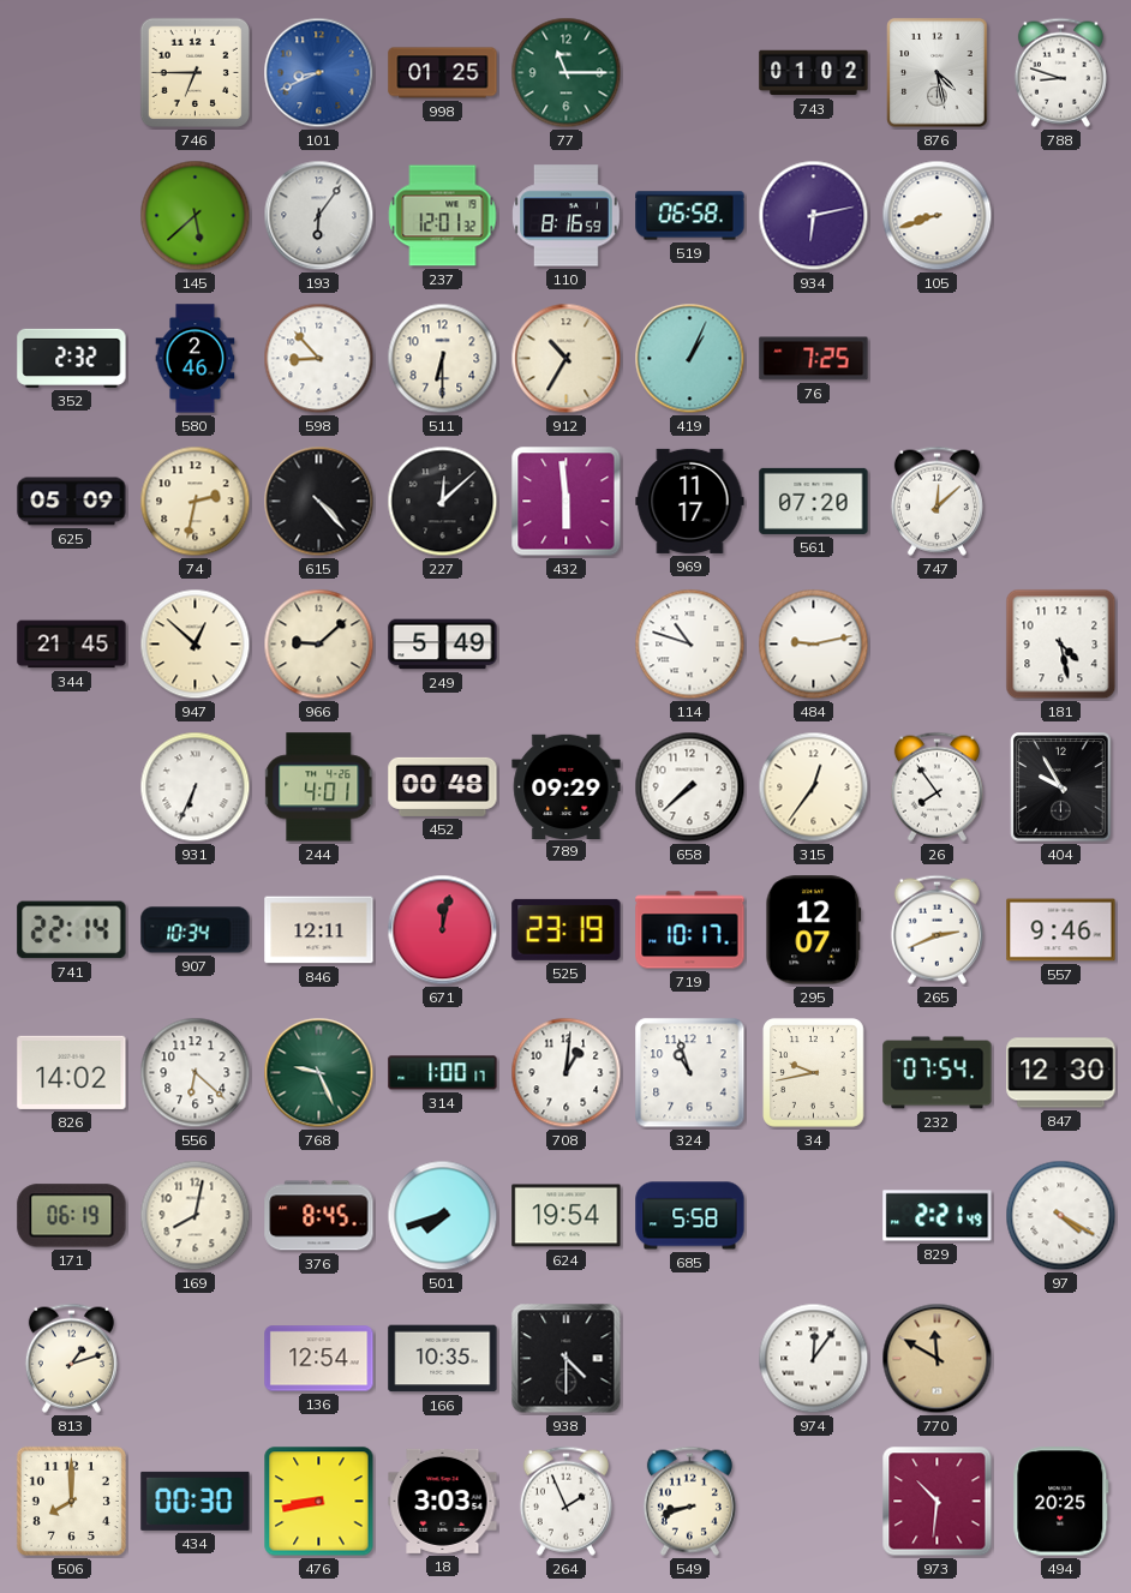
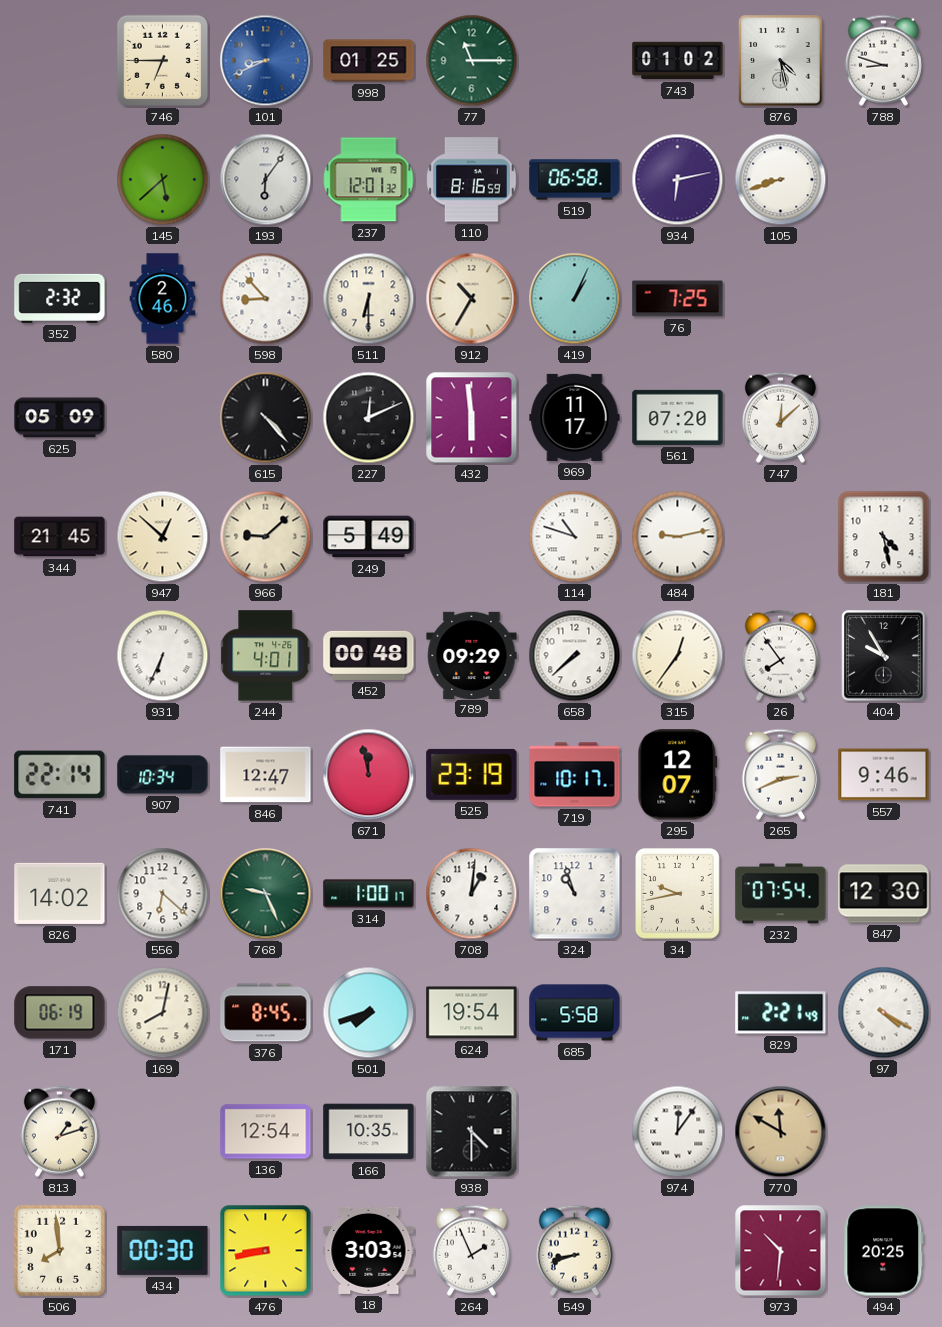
74: 2:32 -> none
227: 12:08 -> 12:11
846: 12:11 -> 12:47
671: 12:02 -> 11:58
506: 8:00 -> 7:59
